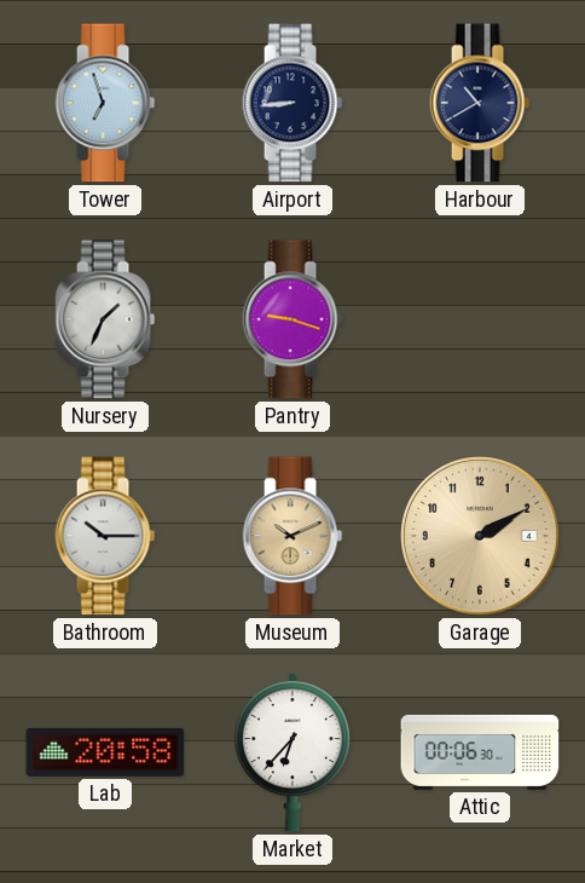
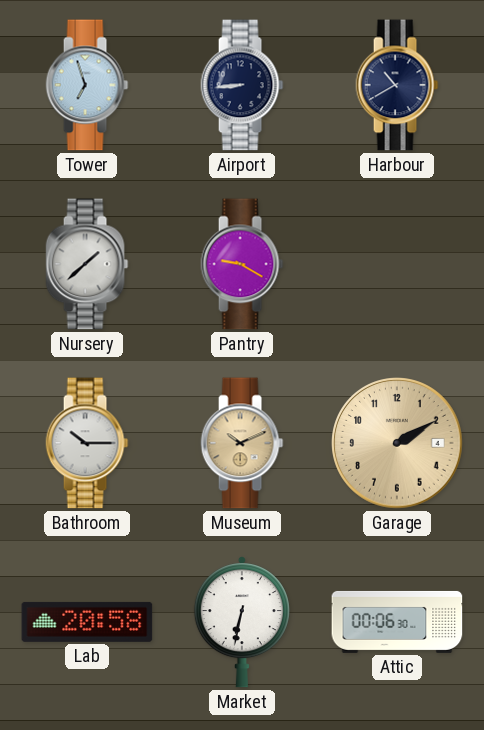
Nursery: 1:34 -> 1:38
Pantry: 9:18 -> 9:20
Market: 6:37 -> 6:32
